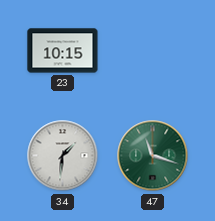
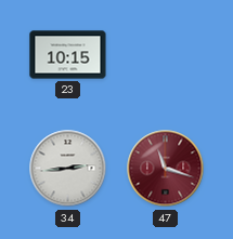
34: 1:31 -> 2:44
47 dial: green -> burgundy
